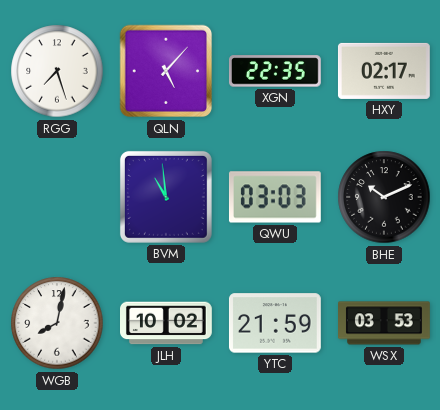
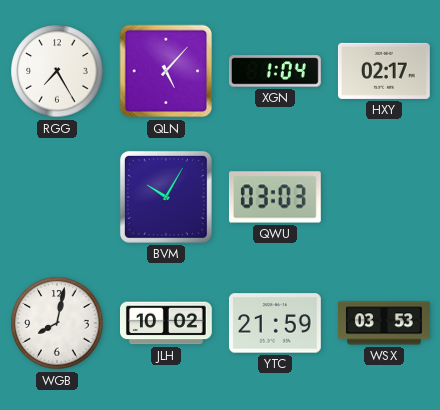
RGG: 7:27 -> 7:25
XGN: 22:35 -> 1:04
BVM: 10:59 -> 10:05
BHE: 10:11 -> none
